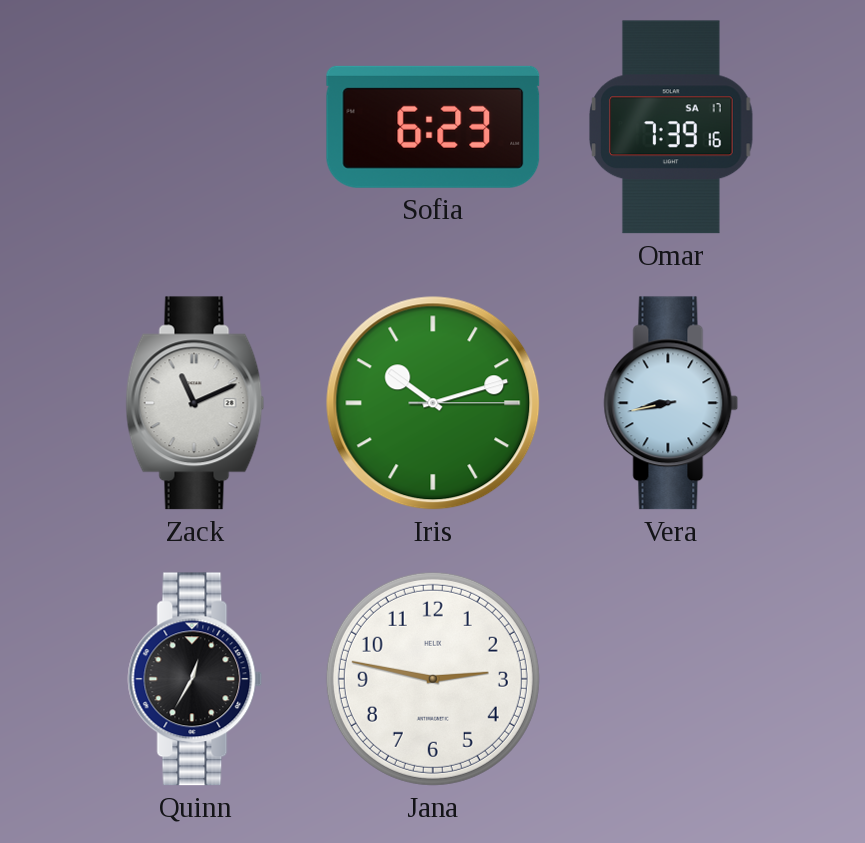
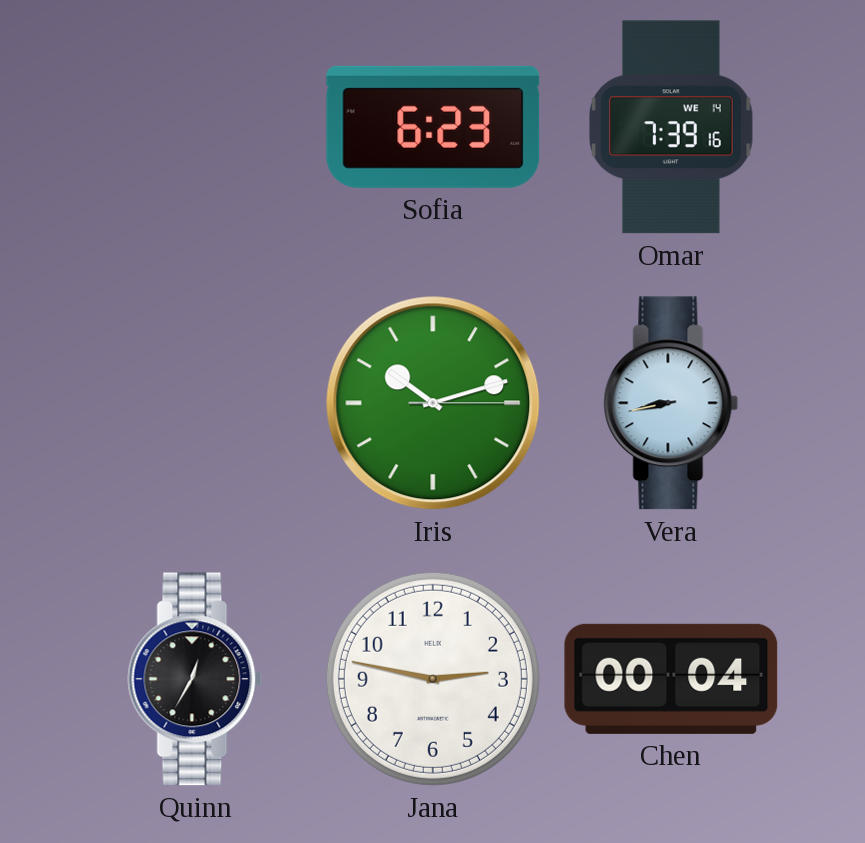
Omar date: SA 17 -> WE 14
Zack: 11:11 -> none
Chen: none -> 00:04
